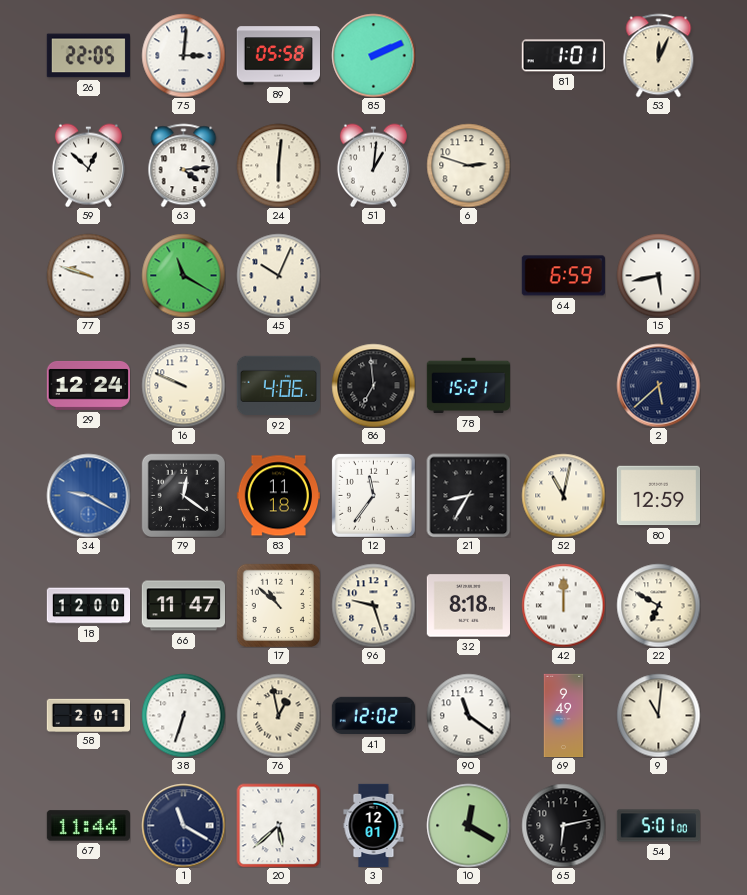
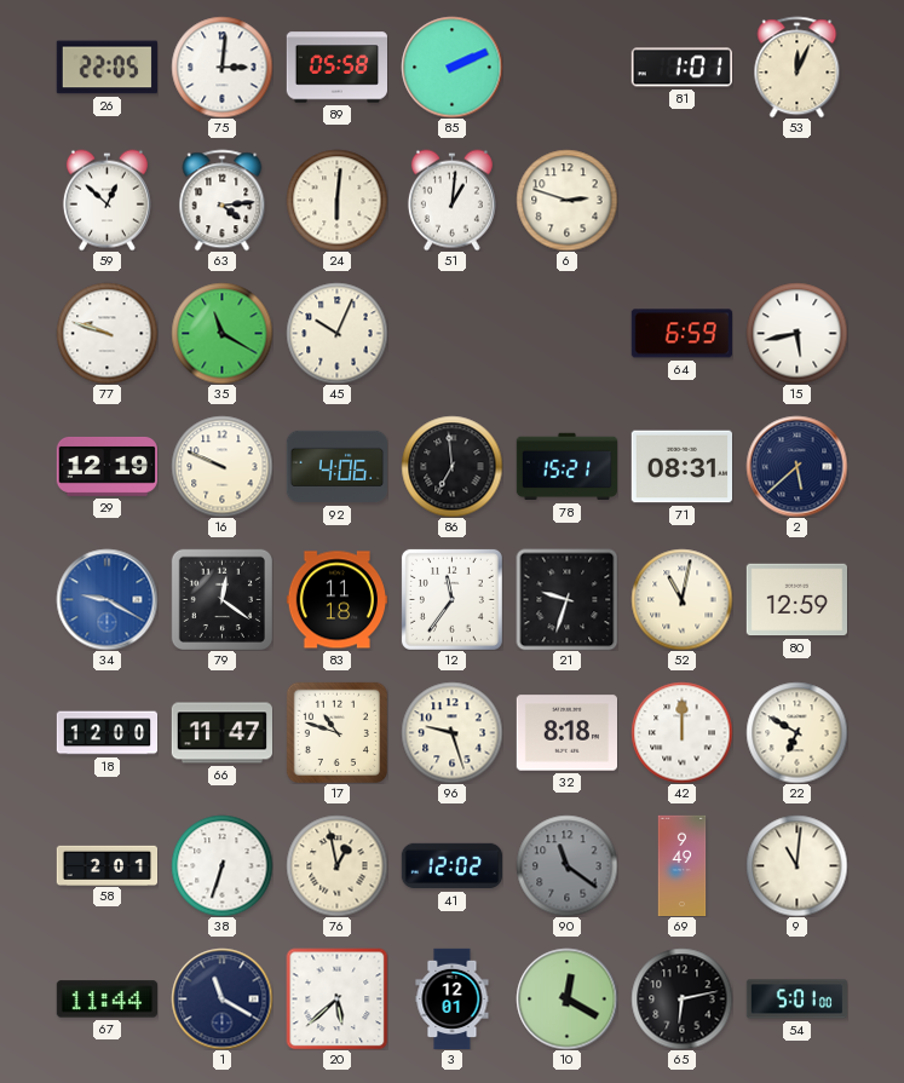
29: 12:24 -> 12:19
71: none -> 08:31
21: 8:35 -> 9:33
17: 10:52 -> 10:48
90 dial: white -> grey
